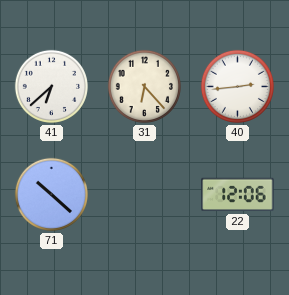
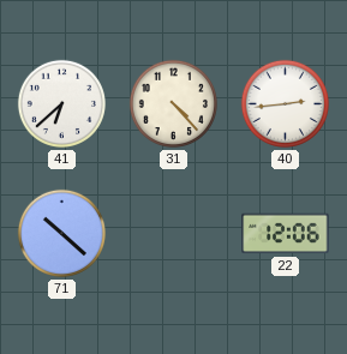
31: 6:23 -> 4:23
